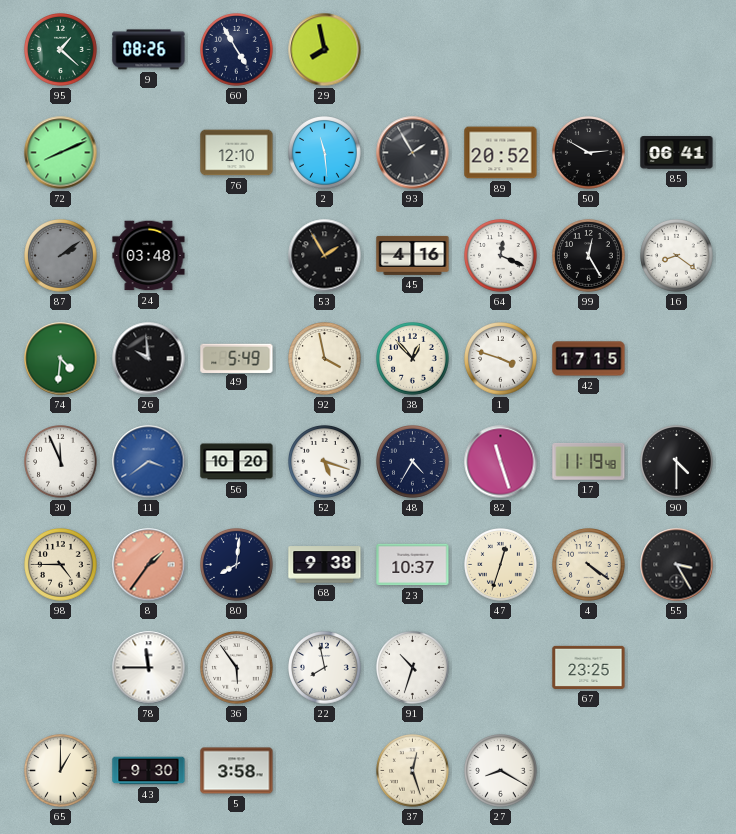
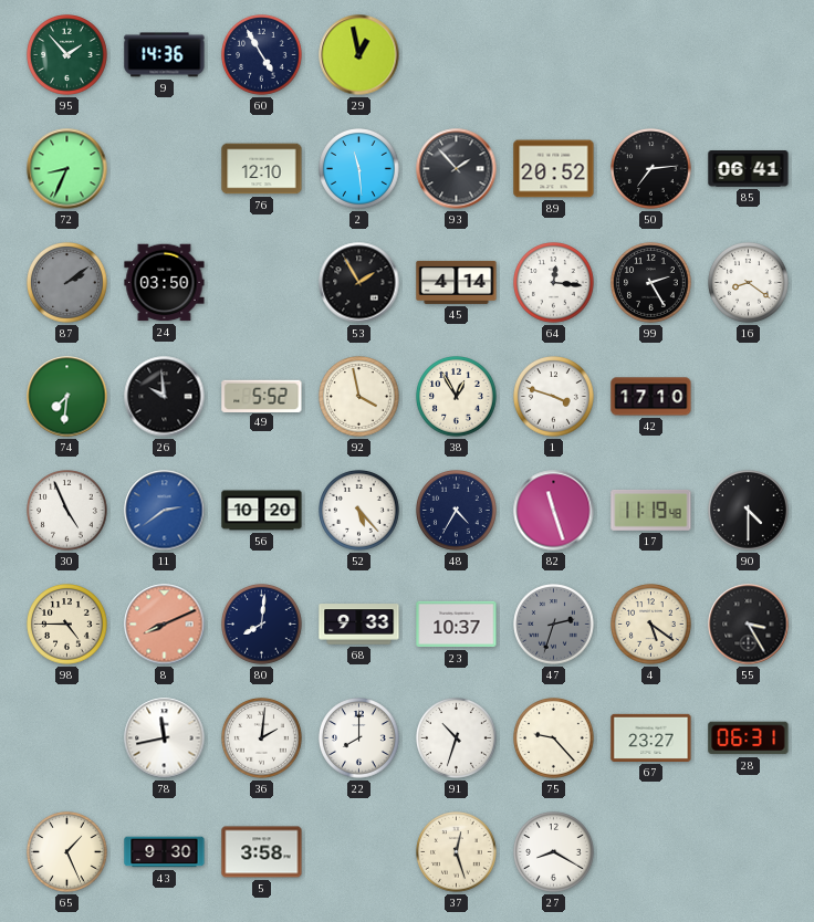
95: 1:22 -> 1:53
9: 08:26 -> 14:36
29: 7:58 -> 12:58
72: 8:11 -> 8:34
93: 1:55 -> 1:53
50: 2:50 -> 7:14
24: 03:48 -> 03:50
45: 4:16 -> 4:14
64: 12:19 -> 12:16
99: 12:25 -> 2:25
74: 4:31 -> 7:31
49: 5:49 -> 5:52
38: 12:53 -> 12:55
42: 17:15 -> 17:10
30: 11:56 -> 4:56
11: 3:39 -> 2:39
52: 5:18 -> 5:23
8: 1:36 -> 8:11
68: 9:38 -> 9:33
47: 12:33 -> 2:33
47 dial: cream -> grey
4: 4:21 -> 5:21
78: 11:45 -> 11:43
36: 5:54 -> 2:01
22: 7:58 -> 8:00
75: none -> 9:23
67: 23:25 -> 23:27
28: none -> 06:31
65: 1:00 -> 1:26
